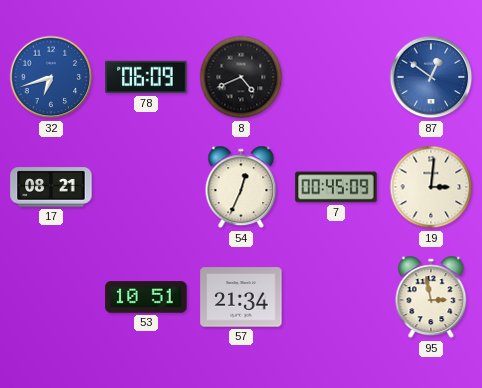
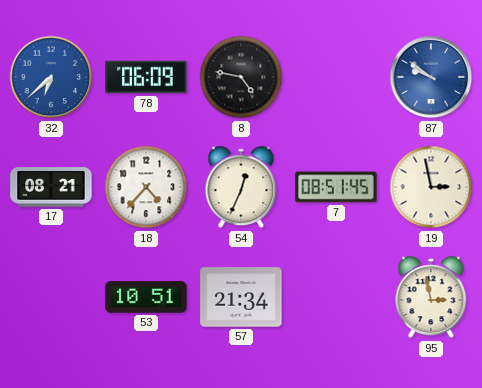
32: 6:42 -> 6:38
8: 4:41 -> 4:47
87: 12:51 -> 9:51
18: none -> 4:37
7: 00:45 -> 08:51
19: 3:01 -> 2:58
